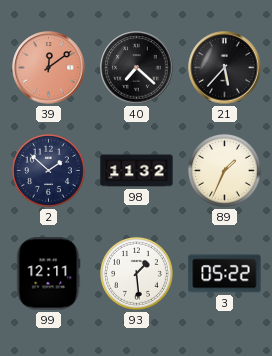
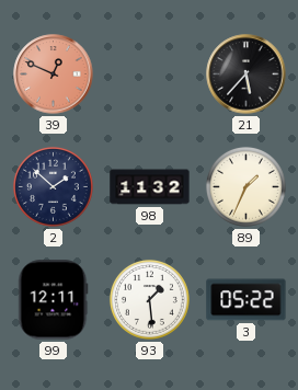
39: 12:09 -> 12:49
40: 7:22 -> none
